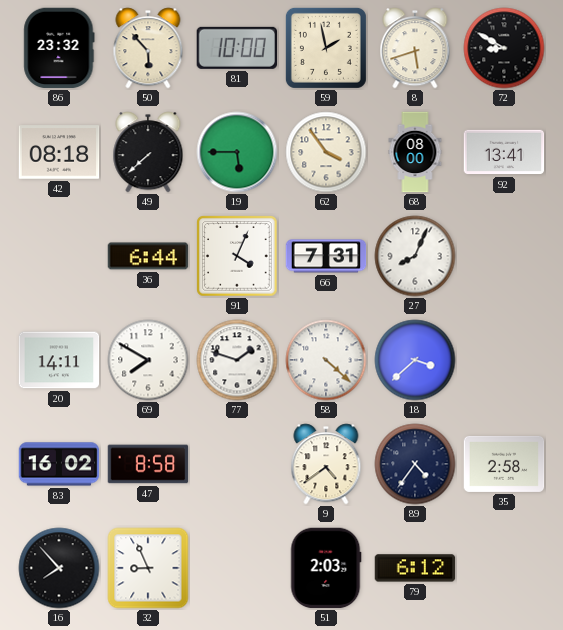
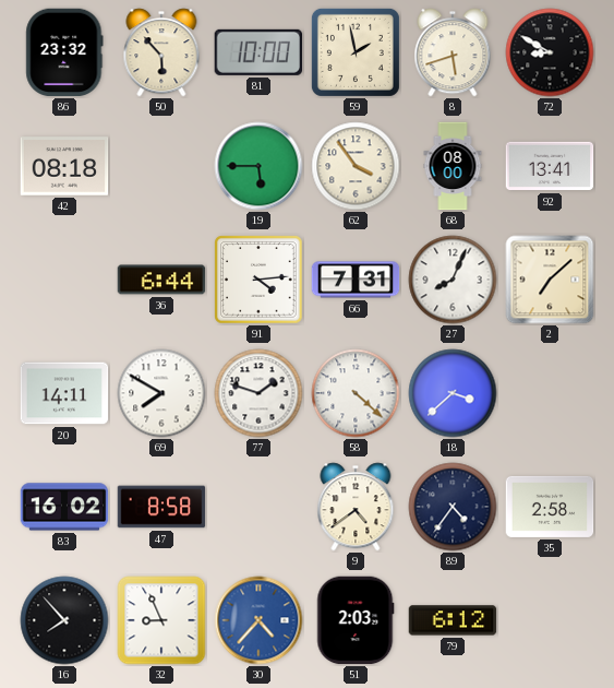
49: 7:38 -> none
91: 4:04 -> 4:14
2: none -> 7:08
30: none -> 4:37
